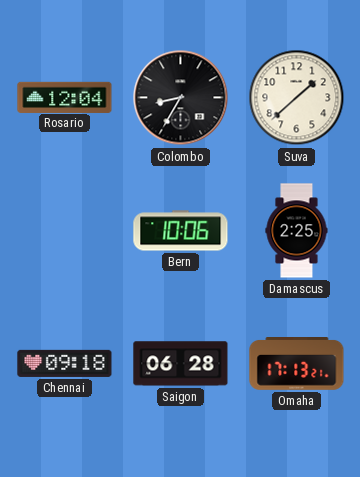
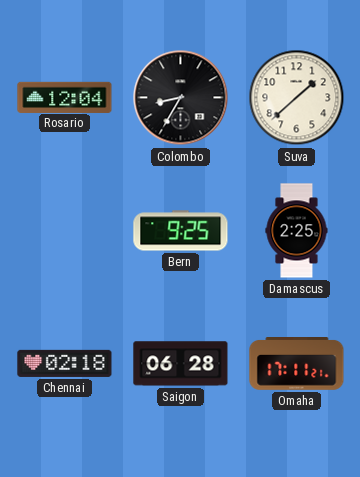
Bern: 10:06 -> 9:25
Chennai: 09:18 -> 02:18
Omaha: 17:13 -> 17:11
